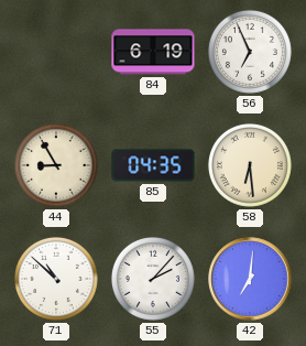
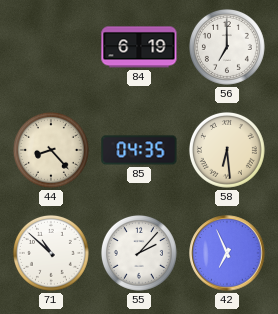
56: 6:56 -> 7:00
44: 8:55 -> 8:23
42: 7:01 -> 6:56
